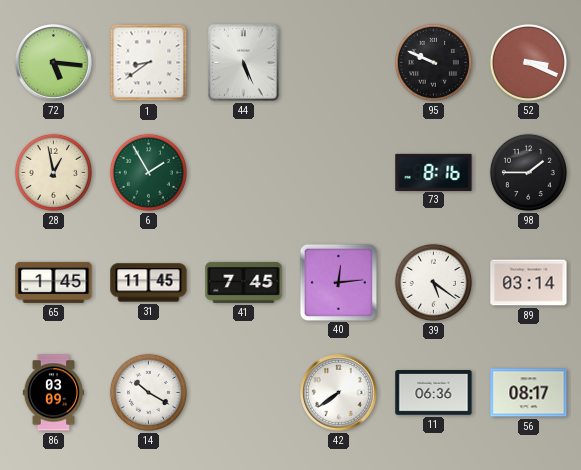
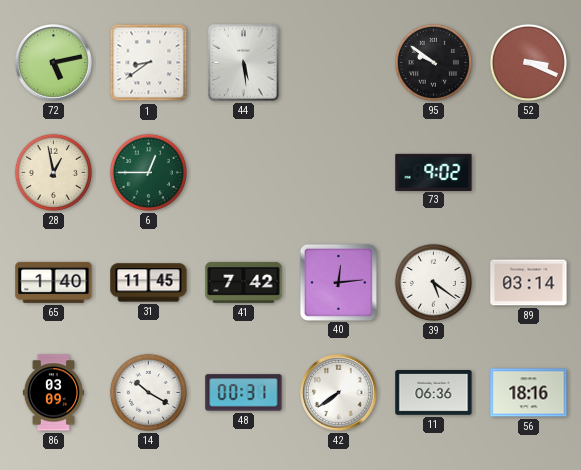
72: 5:16 -> 5:13
44: 5:26 -> 5:29
95: 9:49 -> 9:51
6: 1:55 -> 12:45
73: 8:16 -> 9:02
98: 1:45 -> none
65: 1:45 -> 1:40
41: 7:45 -> 7:42
48: none -> 00:31
56: 08:17 -> 18:16
